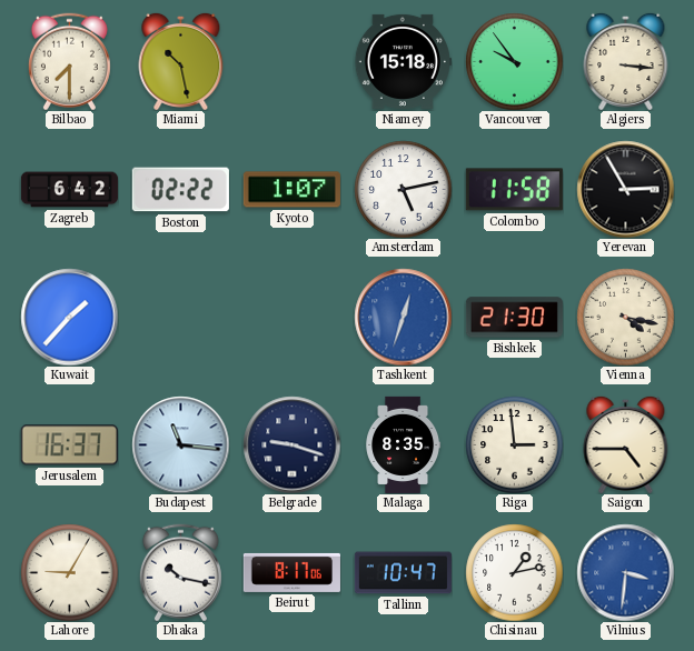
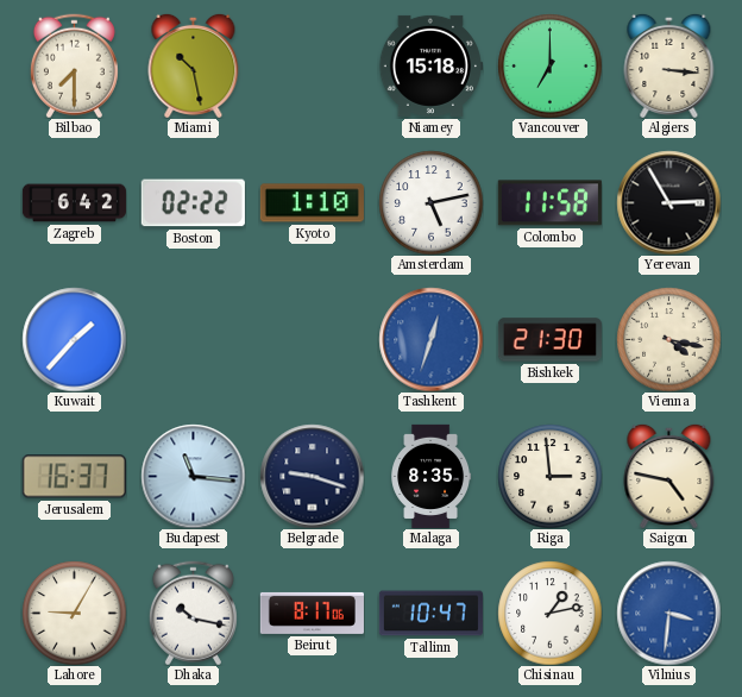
Vancouver: 9:54 -> 7:00
Kyoto: 1:07 -> 1:10
Saigon: 4:45 -> 4:47
